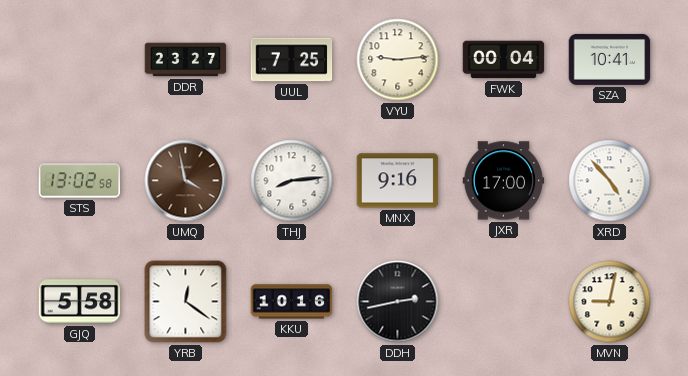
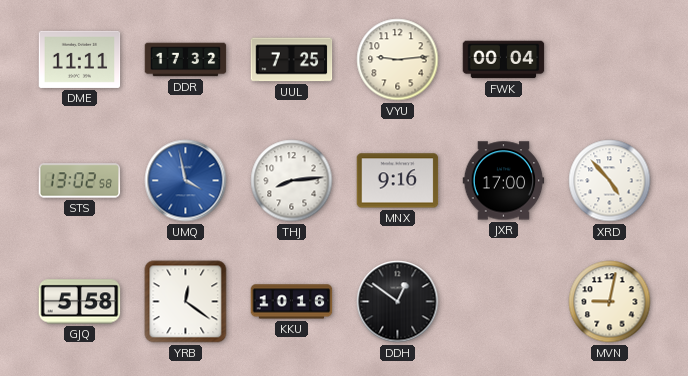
DME: none -> 11:11
DDR: 23:27 -> 17:32
SZA: 10:41 -> none
UMQ dial: brown -> blue
DDH: 2:43 -> 12:51
